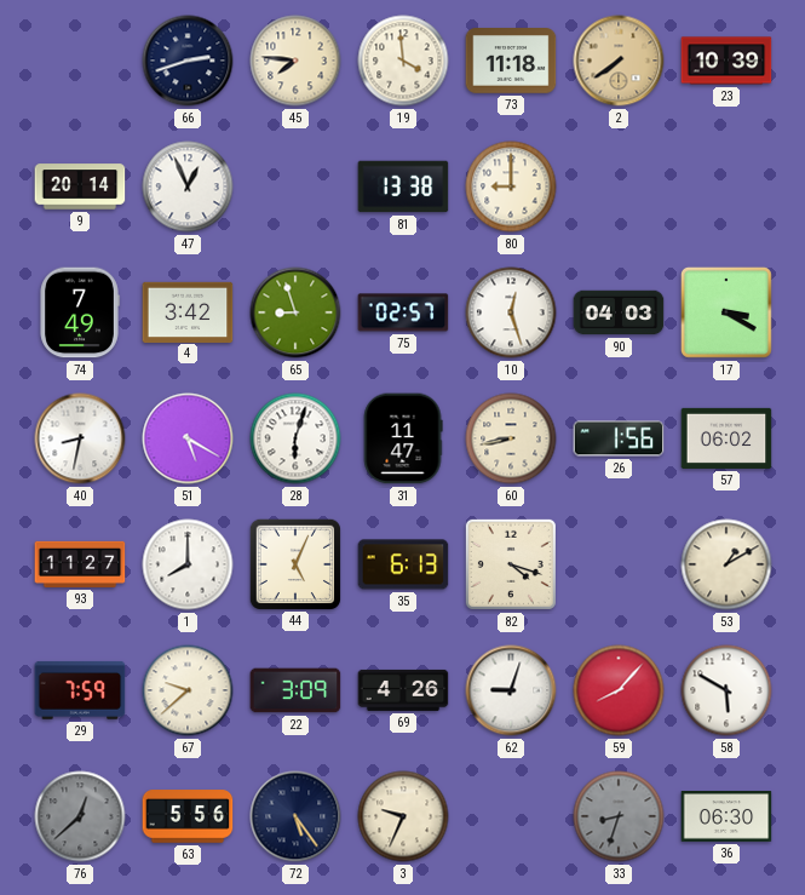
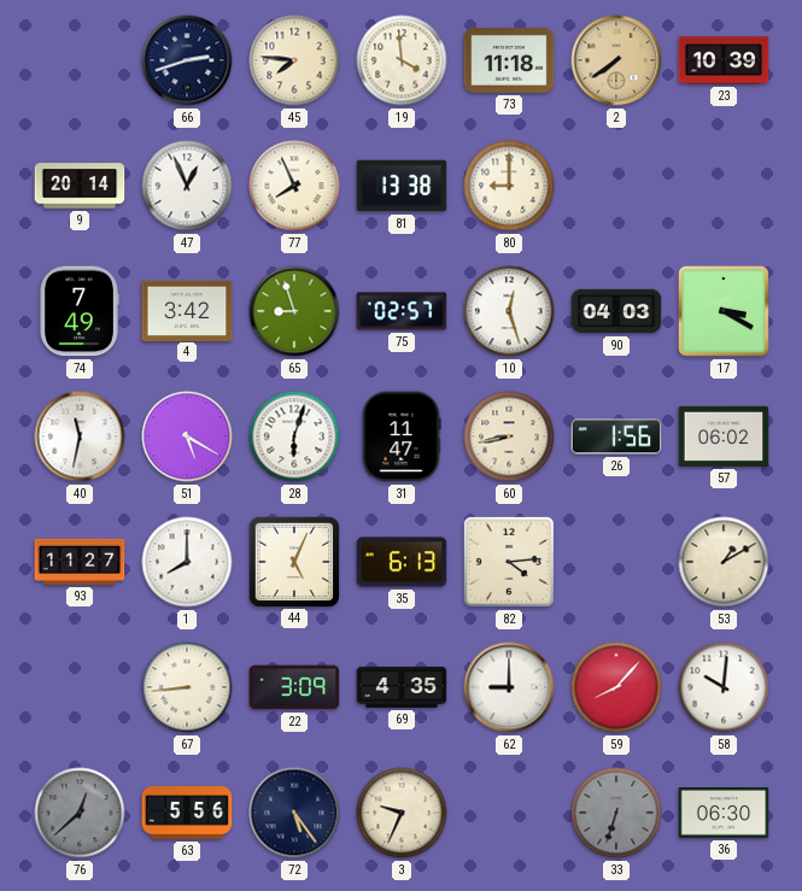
77: none -> 7:56
40: 8:32 -> 11:32
82: 4:18 -> 4:14
29: 7:59 -> none
67: 9:38 -> 8:44
69: 4:26 -> 4:35
62: 9:03 -> 9:00
58: 5:50 -> 10:01
33: 8:33 -> 6:33
